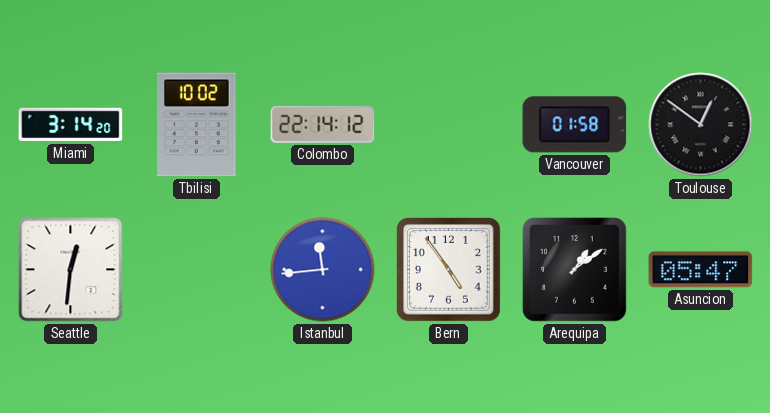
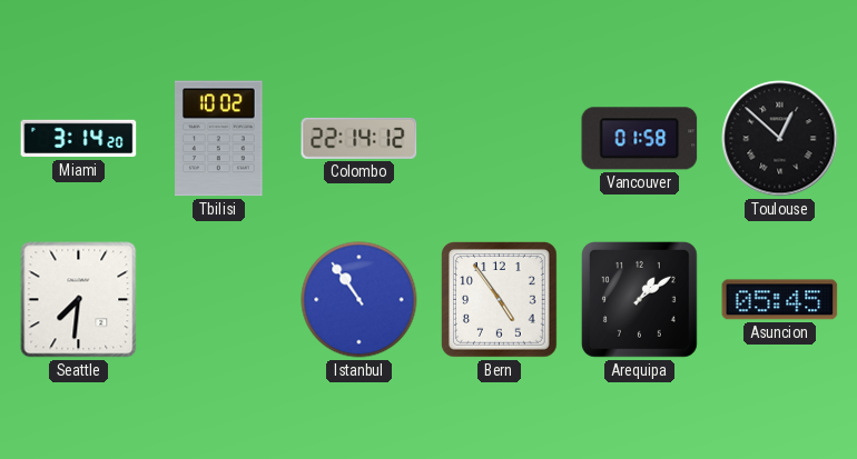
Toulouse: 12:51 -> 12:52
Seattle: 12:31 -> 7:31
Istanbul: 11:44 -> 10:54
Asuncion: 05:47 -> 05:45
